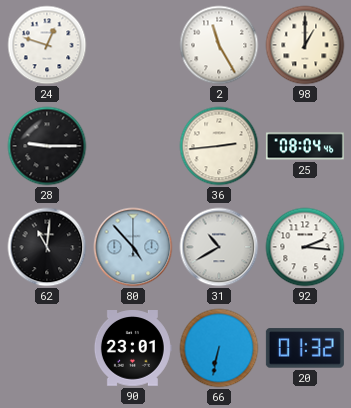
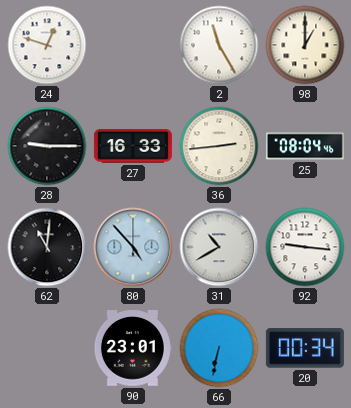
27: none -> 16:33
92: 2:16 -> 9:16
20: 01:32 -> 00:34
